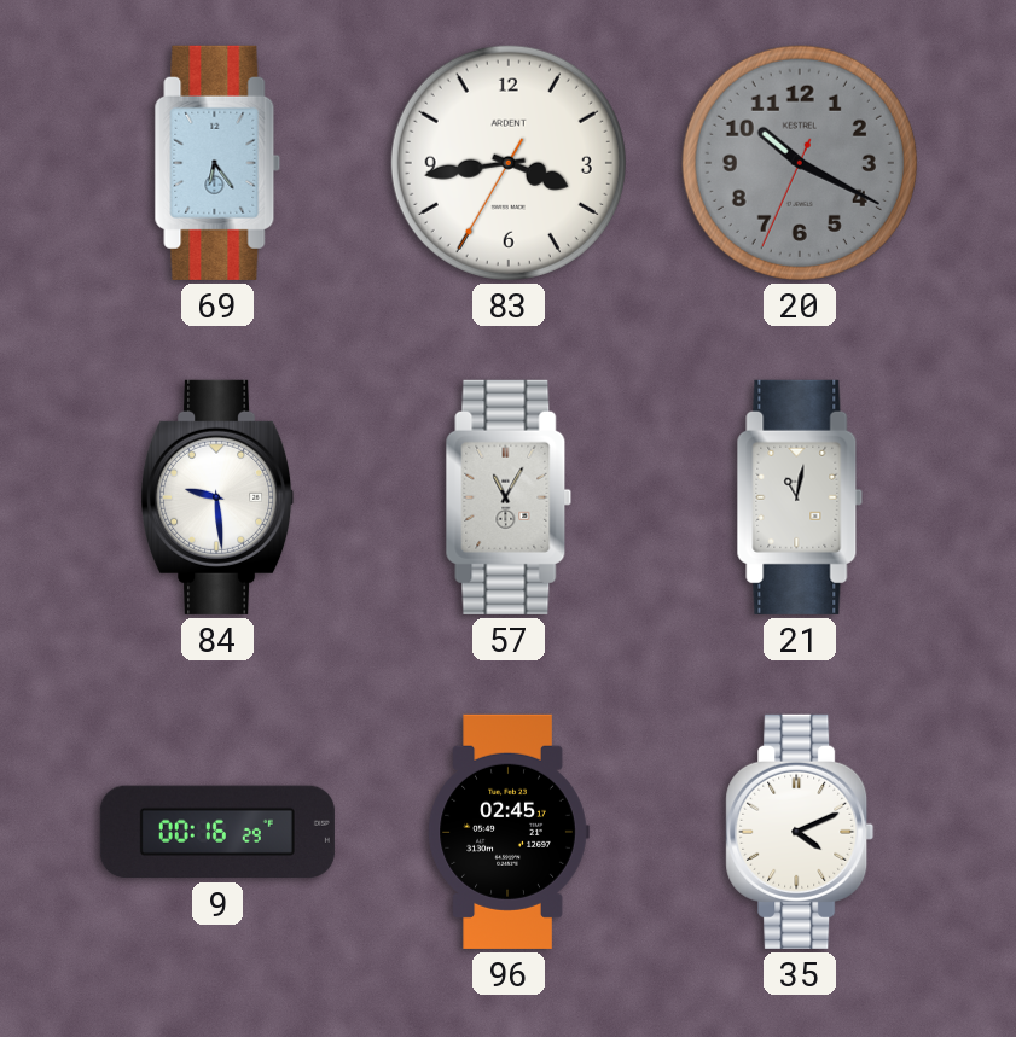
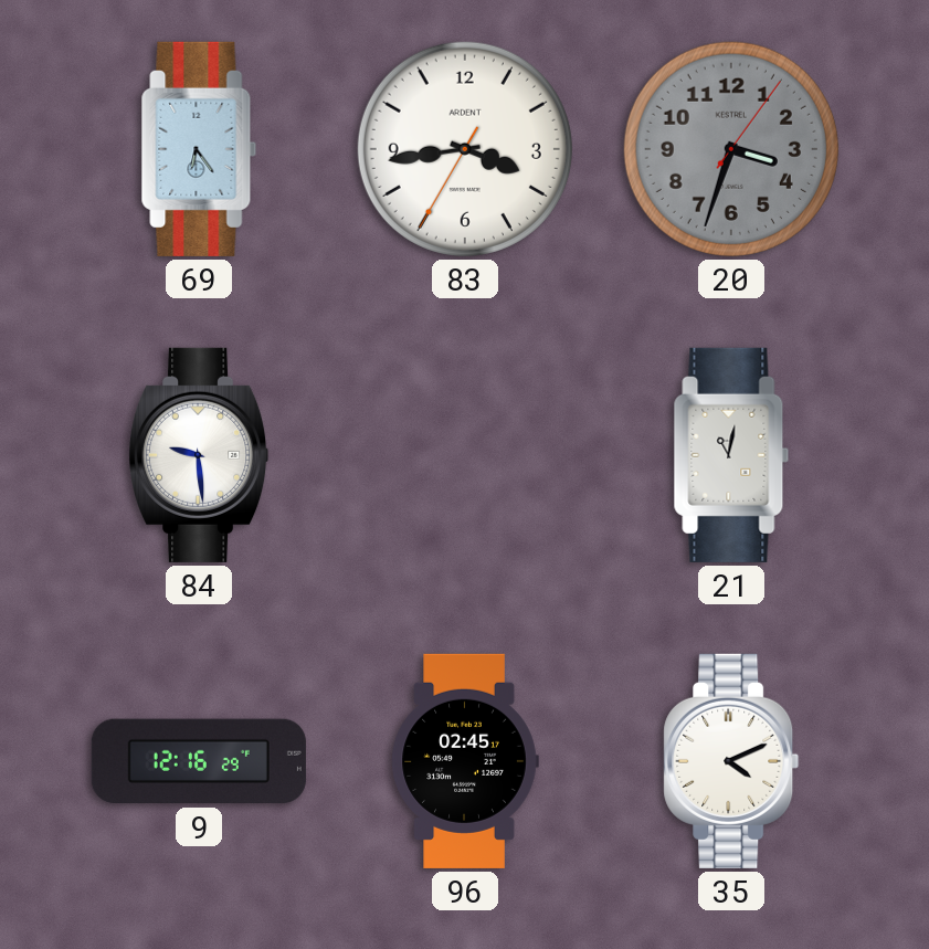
20: 10:19 -> 3:33
57: 11:05 -> none
9: 00:16 -> 12:16
